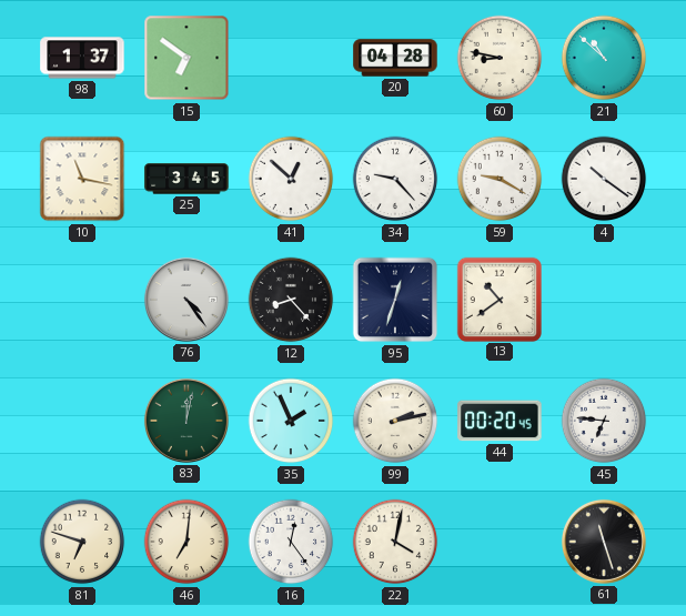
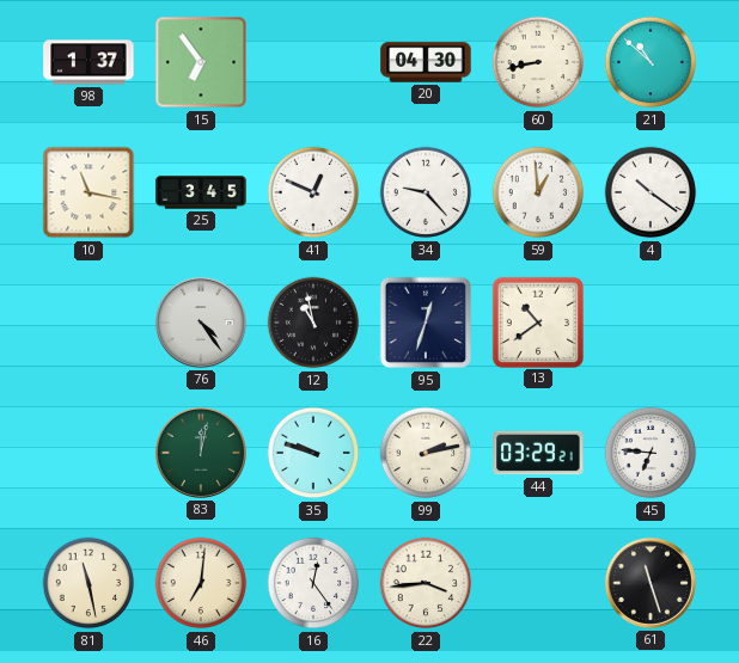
15: 6:51 -> 6:54
20: 04:28 -> 04:30
60: 8:47 -> 8:43
41: 12:52 -> 12:49
59: 9:20 -> 12:59
12: 8:23 -> 10:58
35: 1:56 -> 9:48
44: 00:20 -> 03:29
81: 6:48 -> 11:28
22: 4:02 -> 3:44
